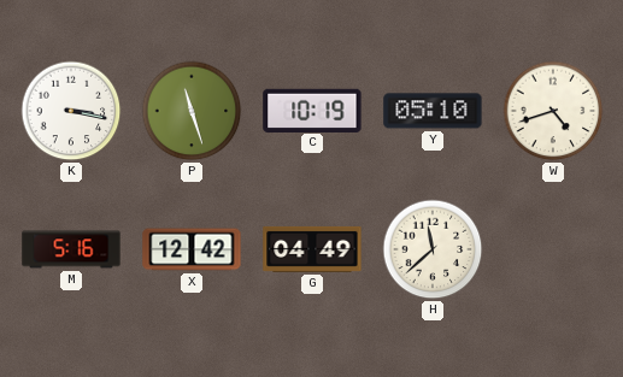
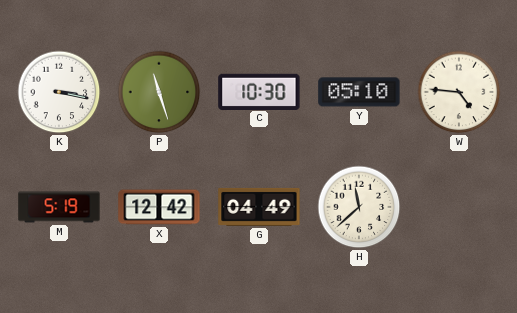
C: 10:19 -> 10:30
W: 4:42 -> 4:46
M: 5:16 -> 5:19
